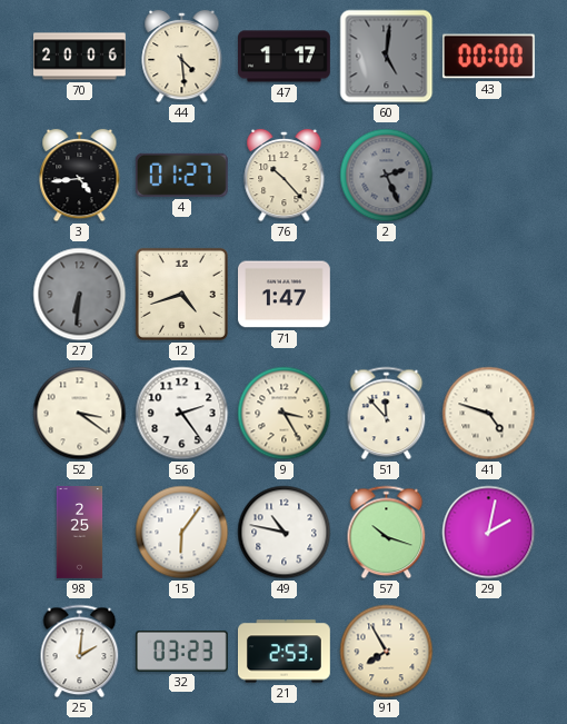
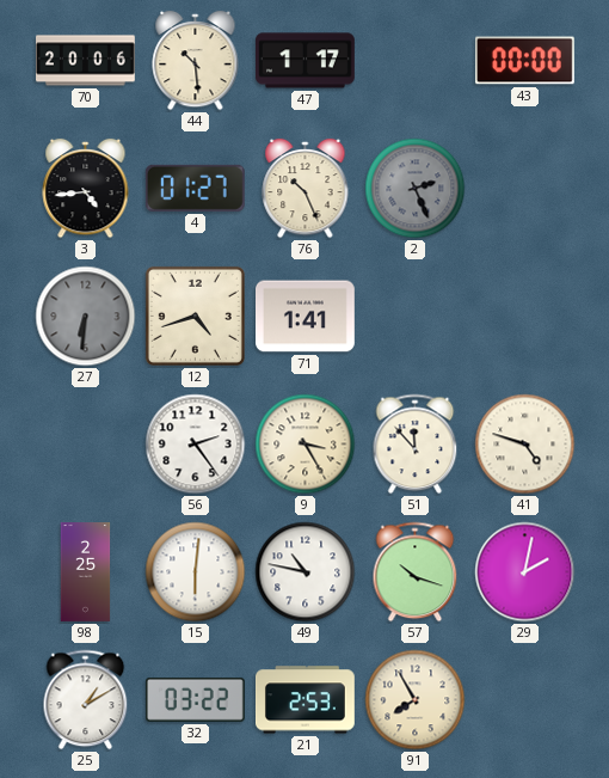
44: 4:29 -> 10:29
60: 5:01 -> none
76: 10:23 -> 10:26
71: 1:47 -> 1:41
52: 3:21 -> none
15: 6:06 -> 6:01
25: 2:01 -> 1:10
32: 03:23 -> 03:22
